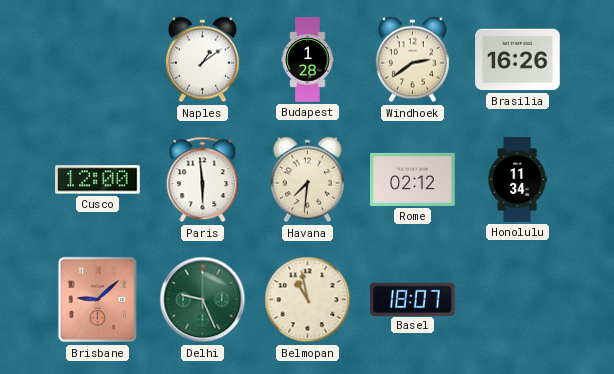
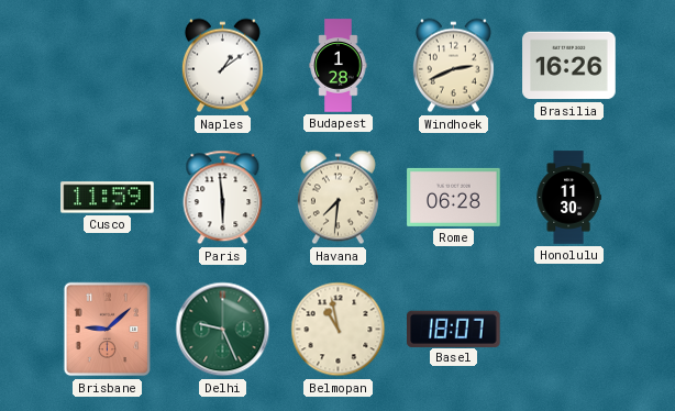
Windhoek: 2:39 -> 2:41
Cusco: 12:00 -> 11:59
Rome: 02:12 -> 06:28
Honolulu: 11:34 -> 11:30
